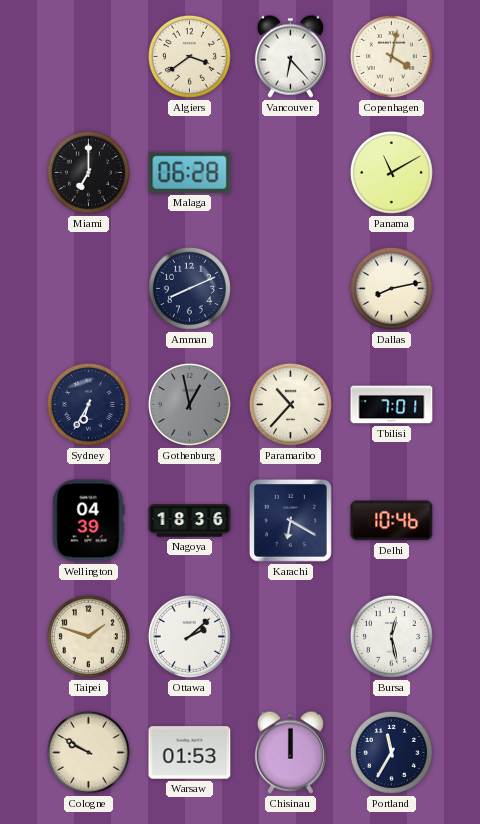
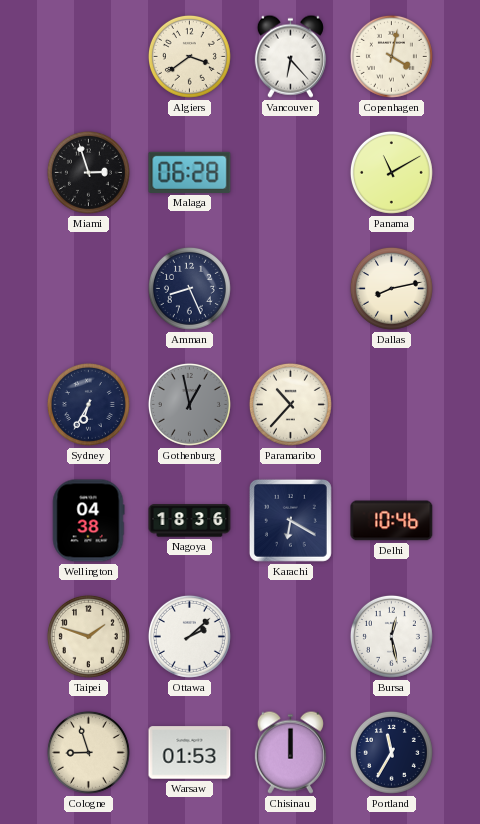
Miami: 7:00 -> 2:57
Amman: 8:11 -> 8:26
Tbilisi: 7:01 -> none
Wellington: 04:39 -> 04:38
Cologne: 9:50 -> 8:57
